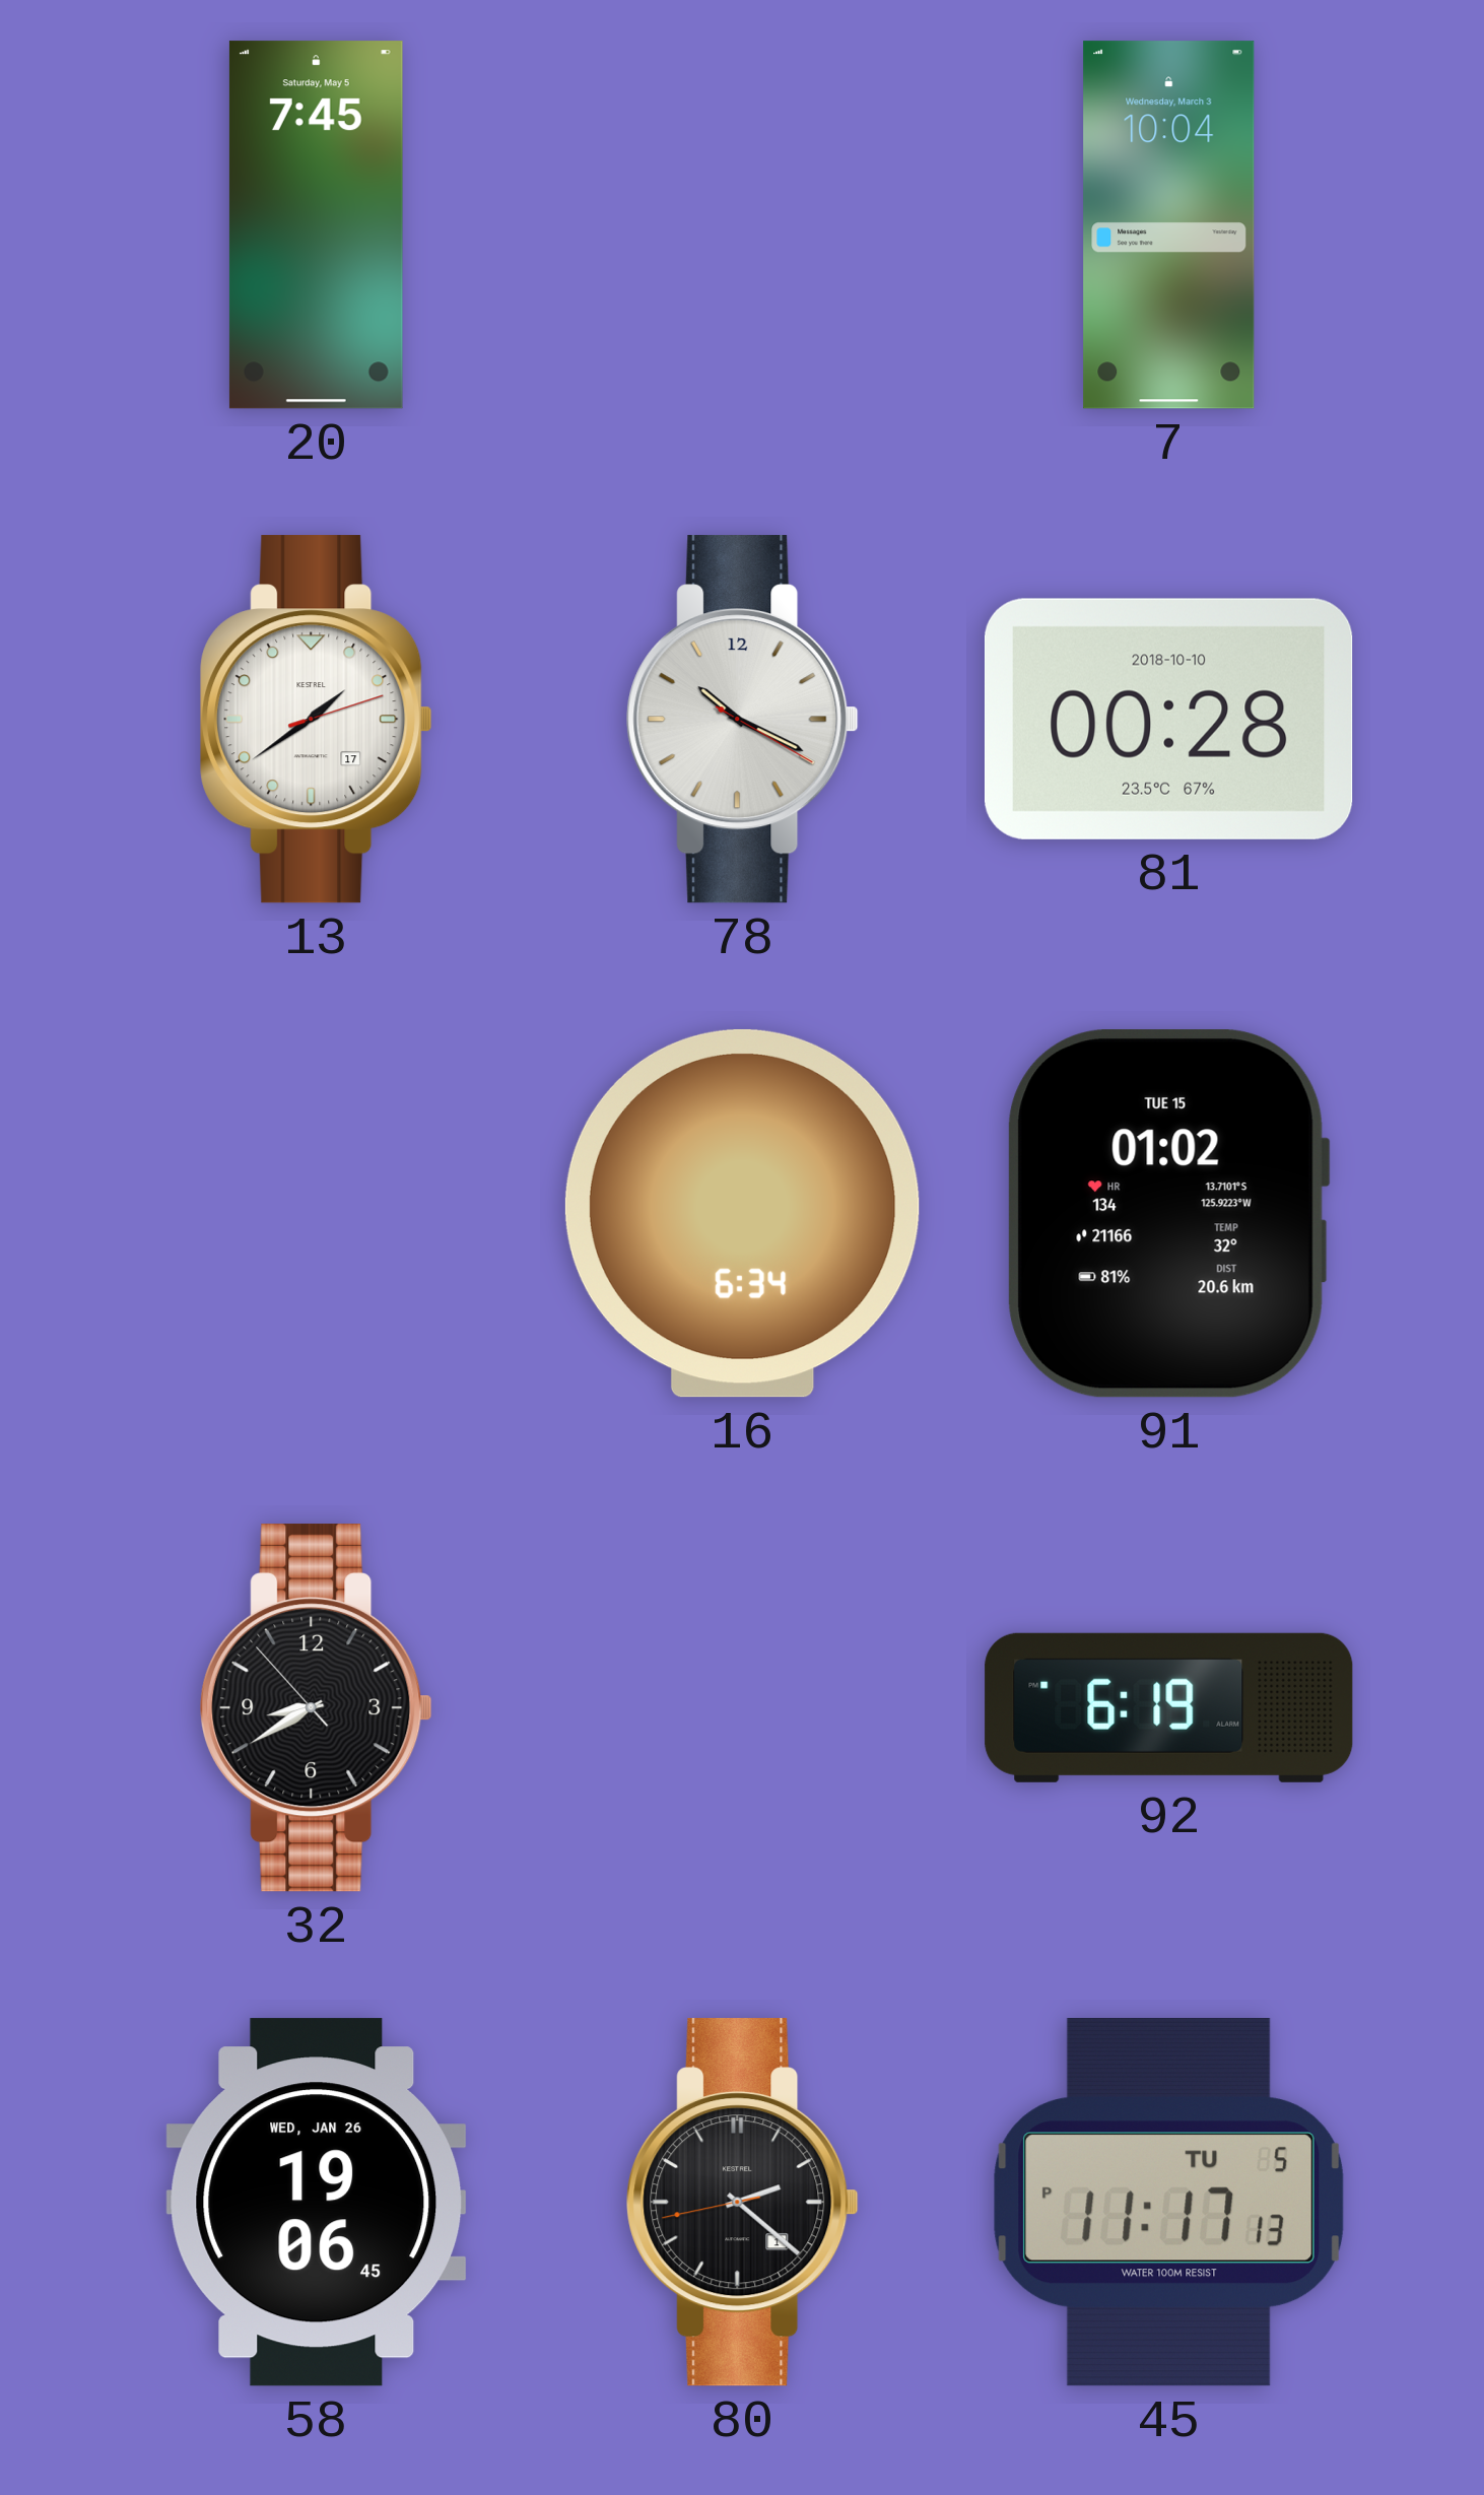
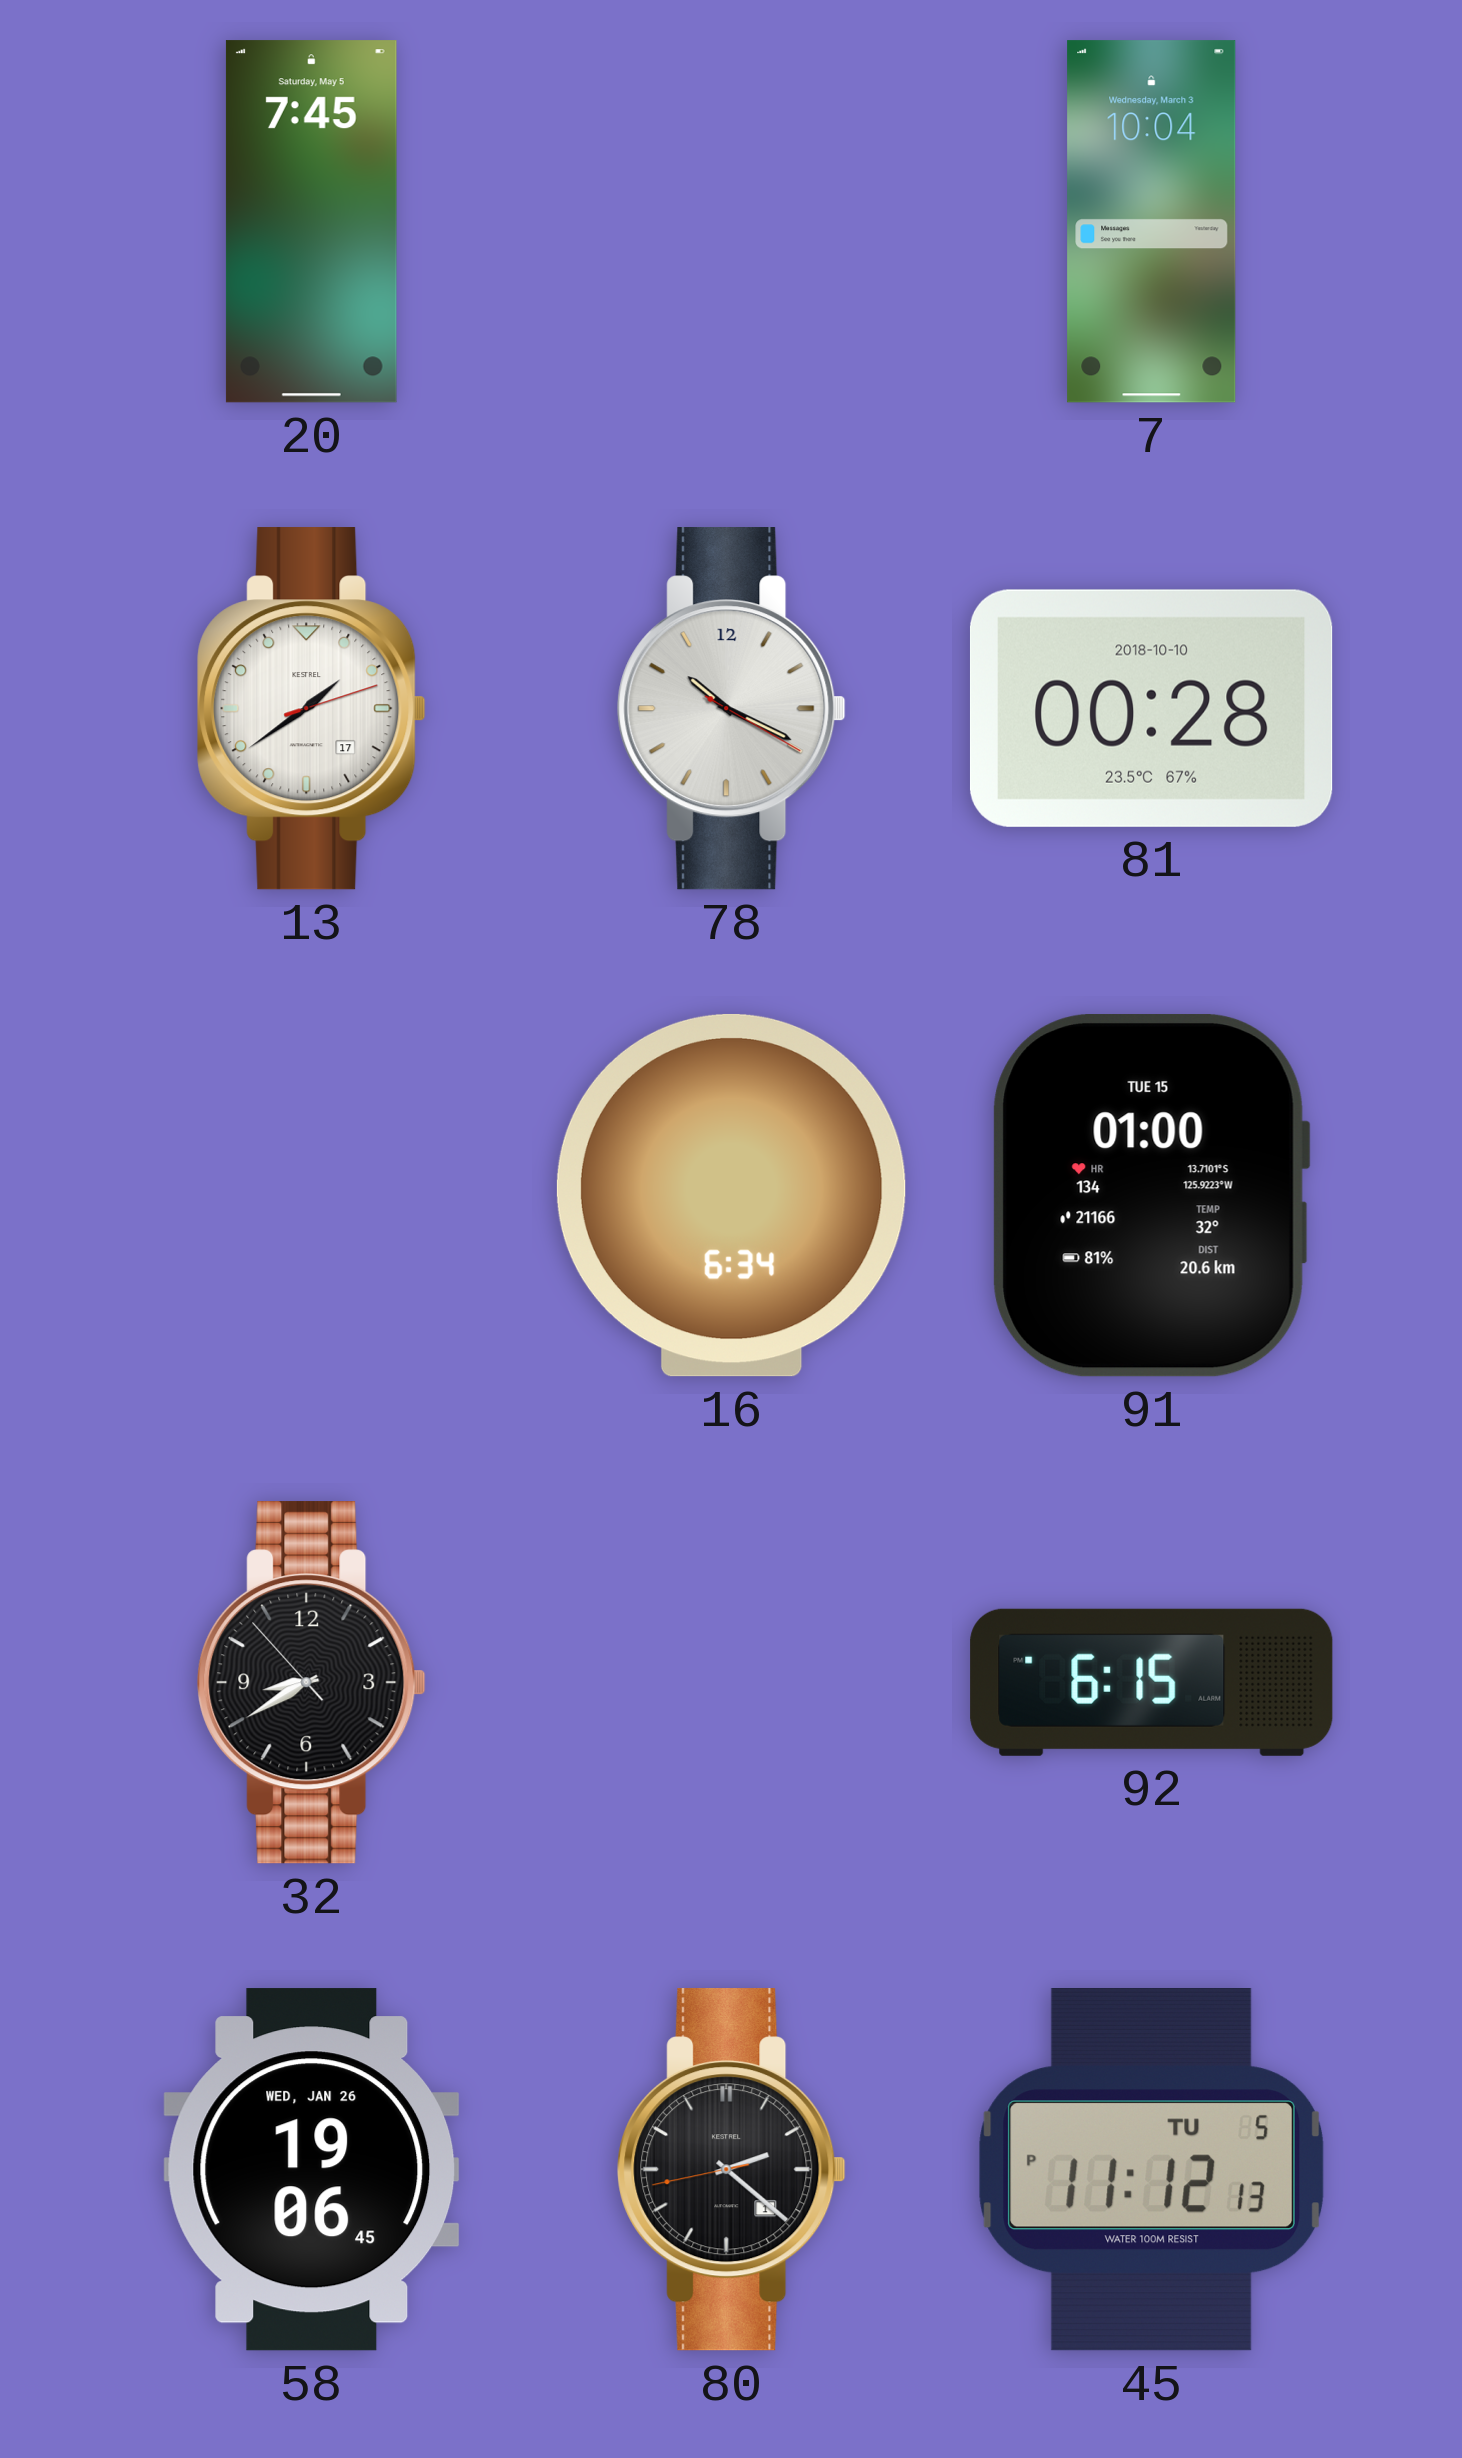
91: 01:02 -> 01:00
92: 6:19 -> 6:15
45: 11:17 -> 11:12
